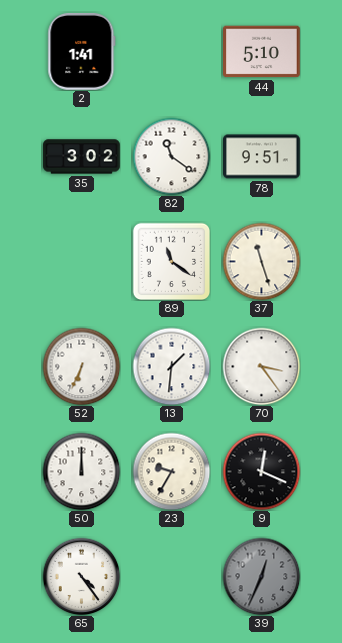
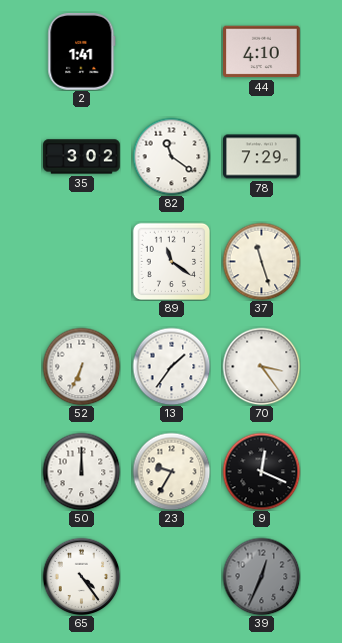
44: 5:10 -> 4:10
78: 9:51 -> 7:29
13: 1:31 -> 1:36
